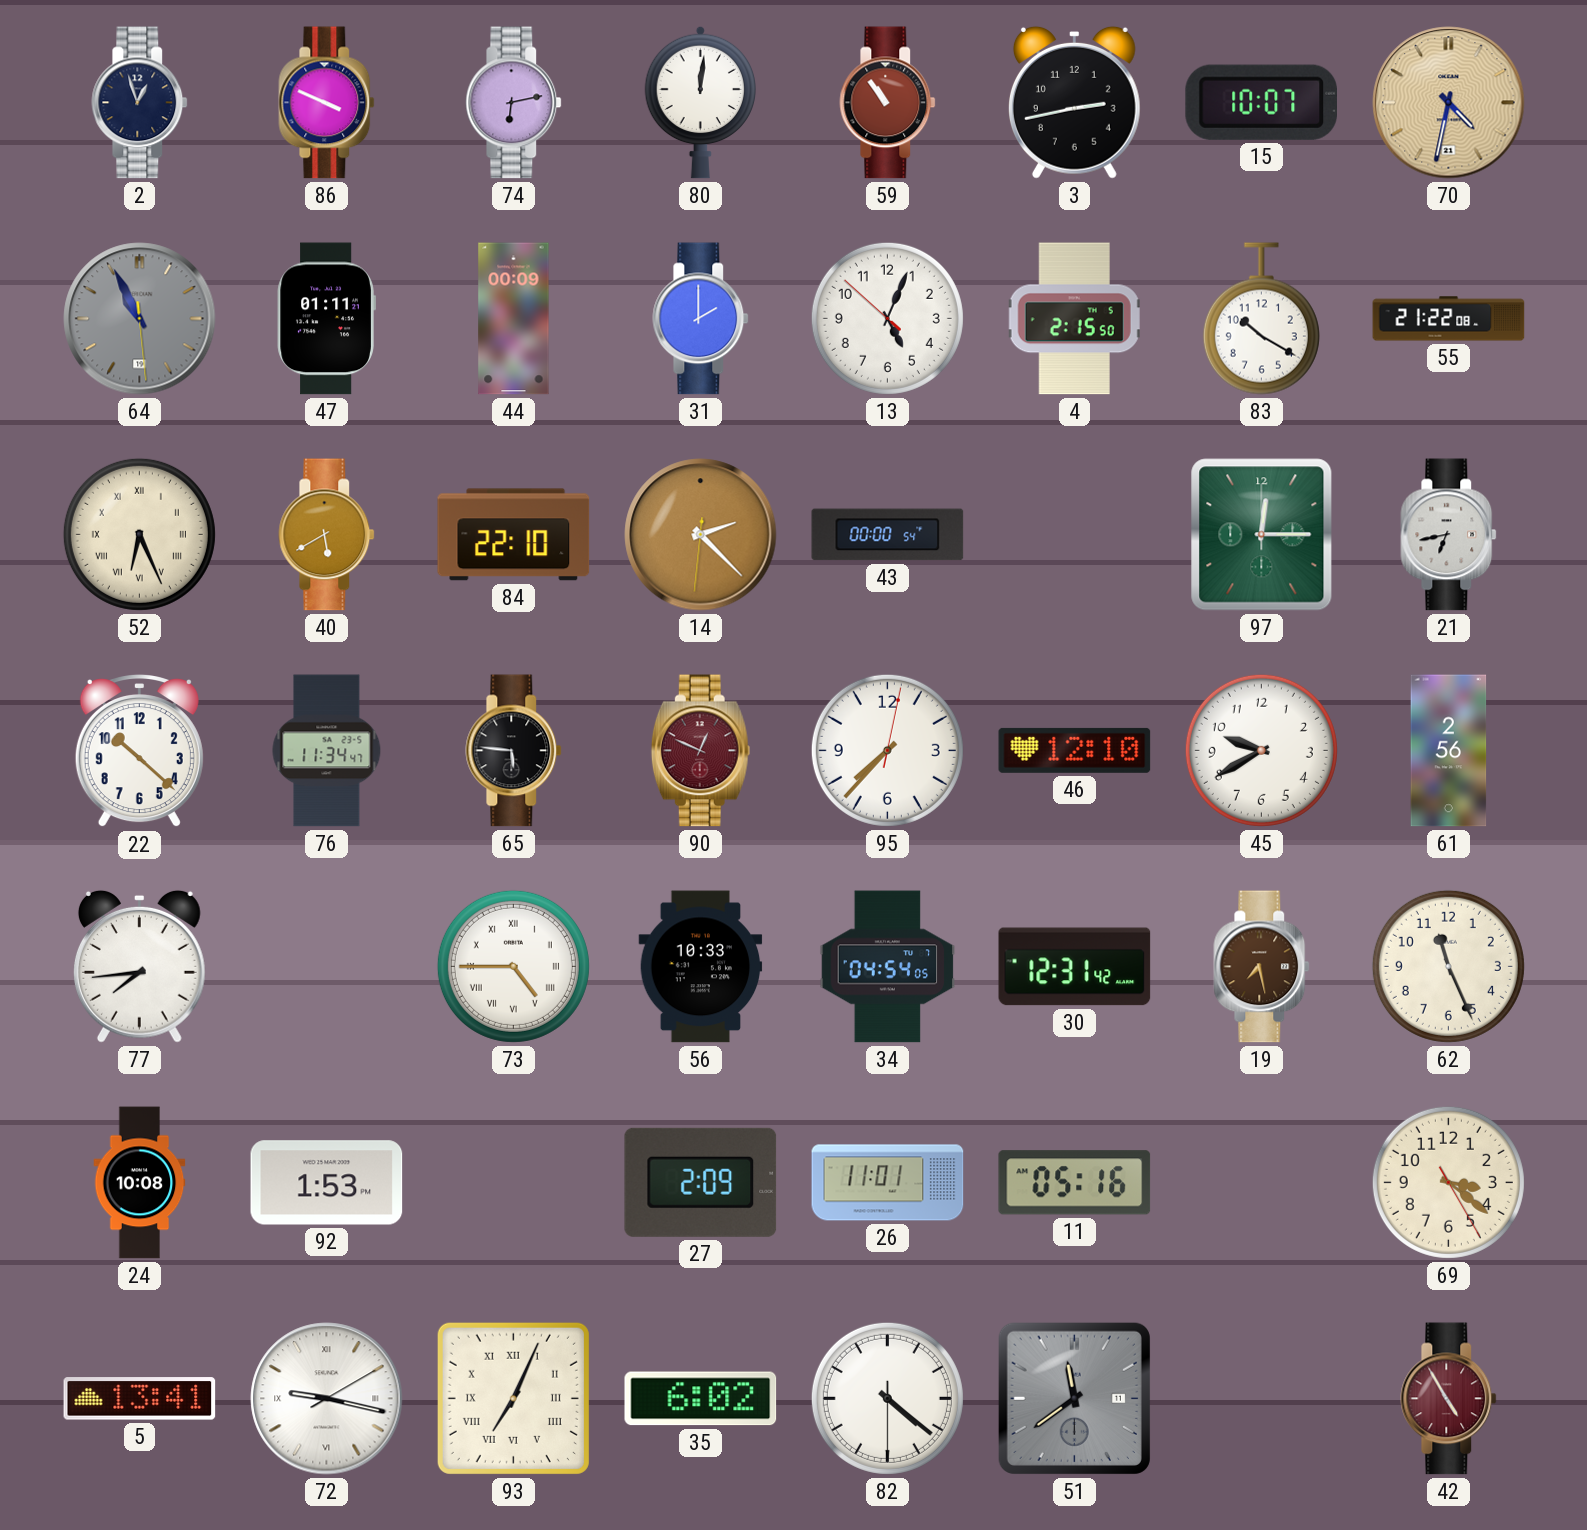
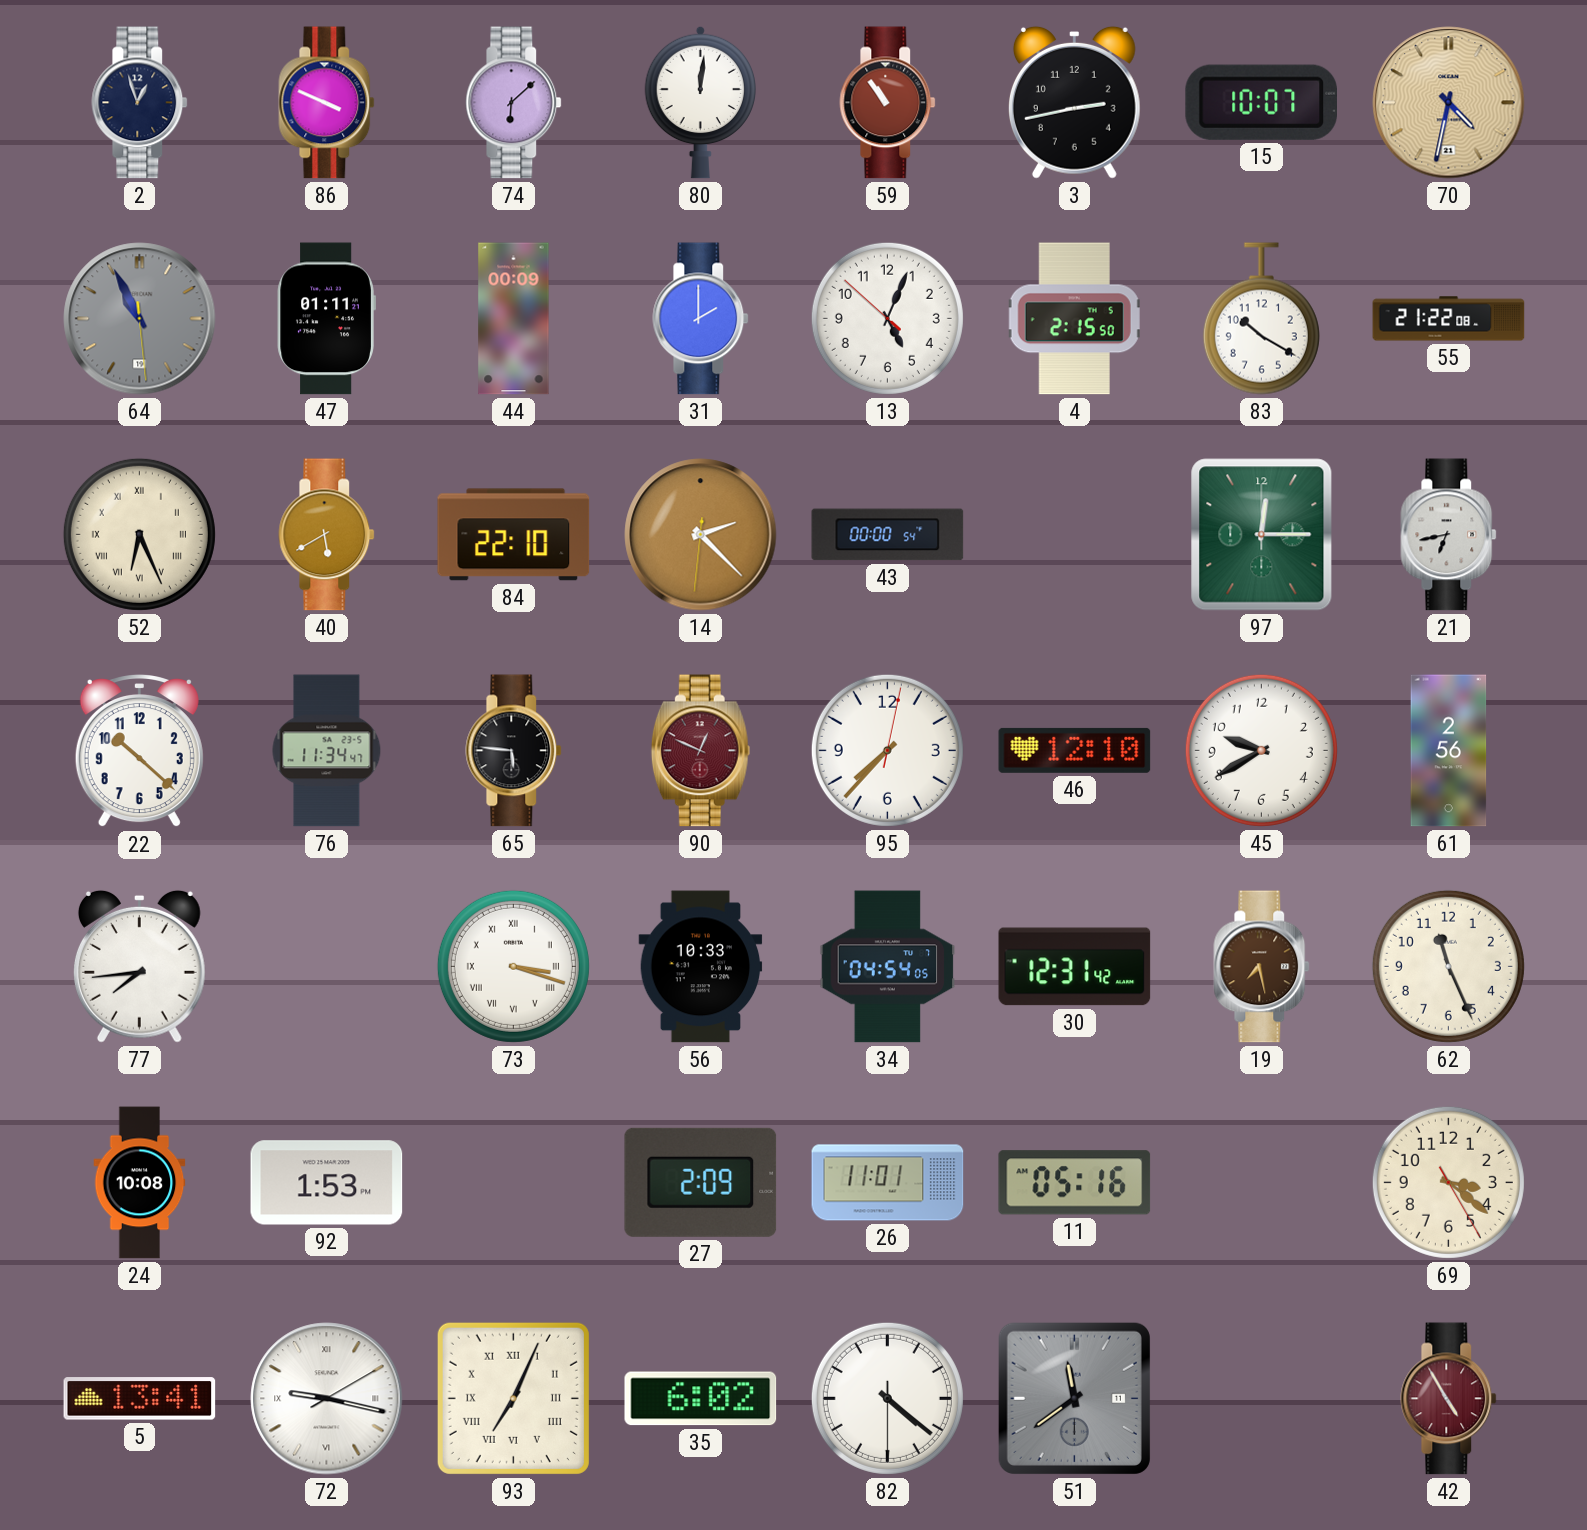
74: 6:13 -> 6:08
73: 4:45 -> 3:18
